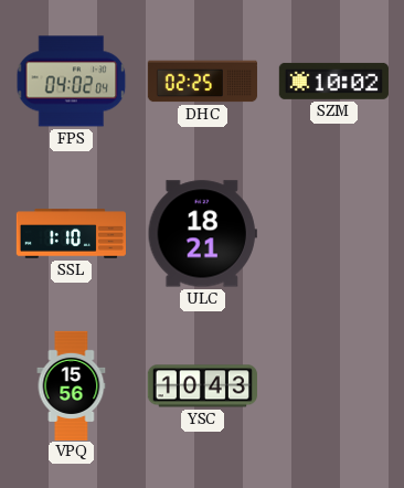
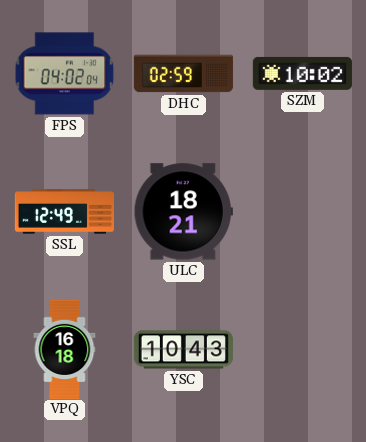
DHC: 02:25 -> 02:59
SSL: 1:10 -> 12:49
VPQ: 15:56 -> 16:18
